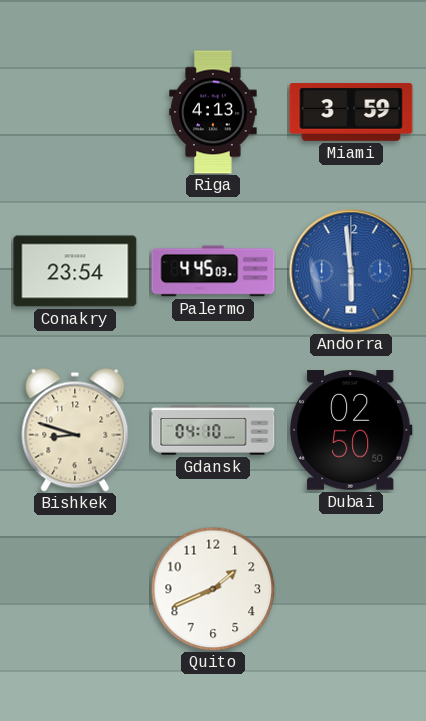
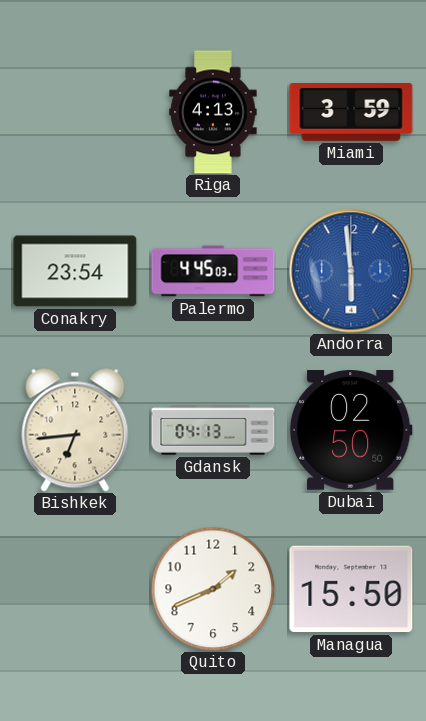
Bishkek: 8:48 -> 6:44
Gdansk: 04:10 -> 04:13
Managua: none -> 15:50
